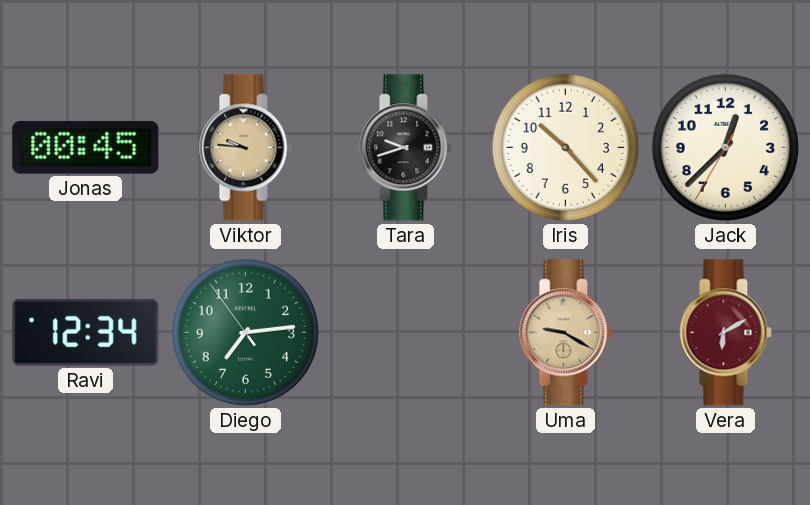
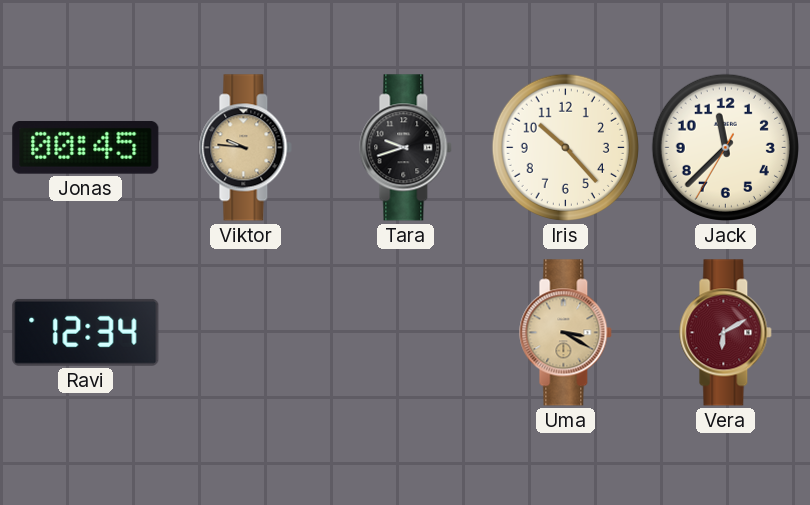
Jack: 12:37 -> 11:37
Diego: 7:13 -> none
Uma: 9:20 -> 3:20
